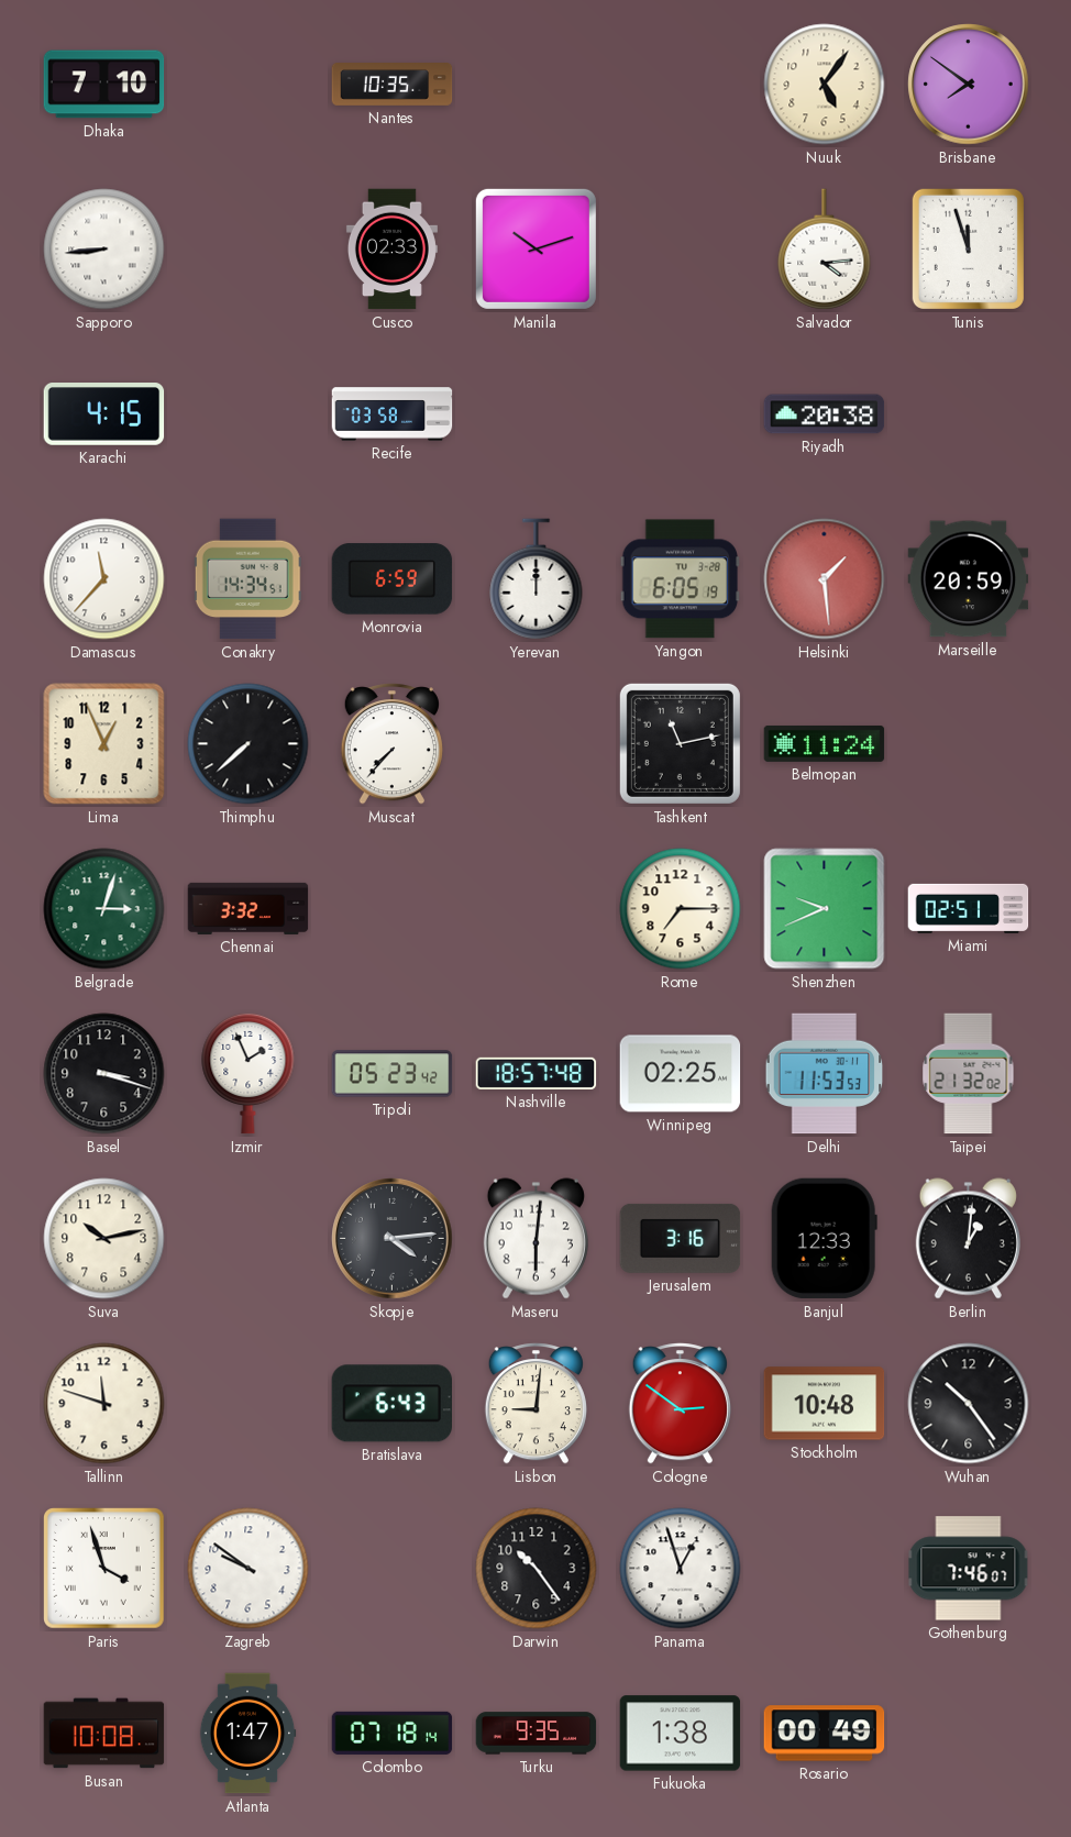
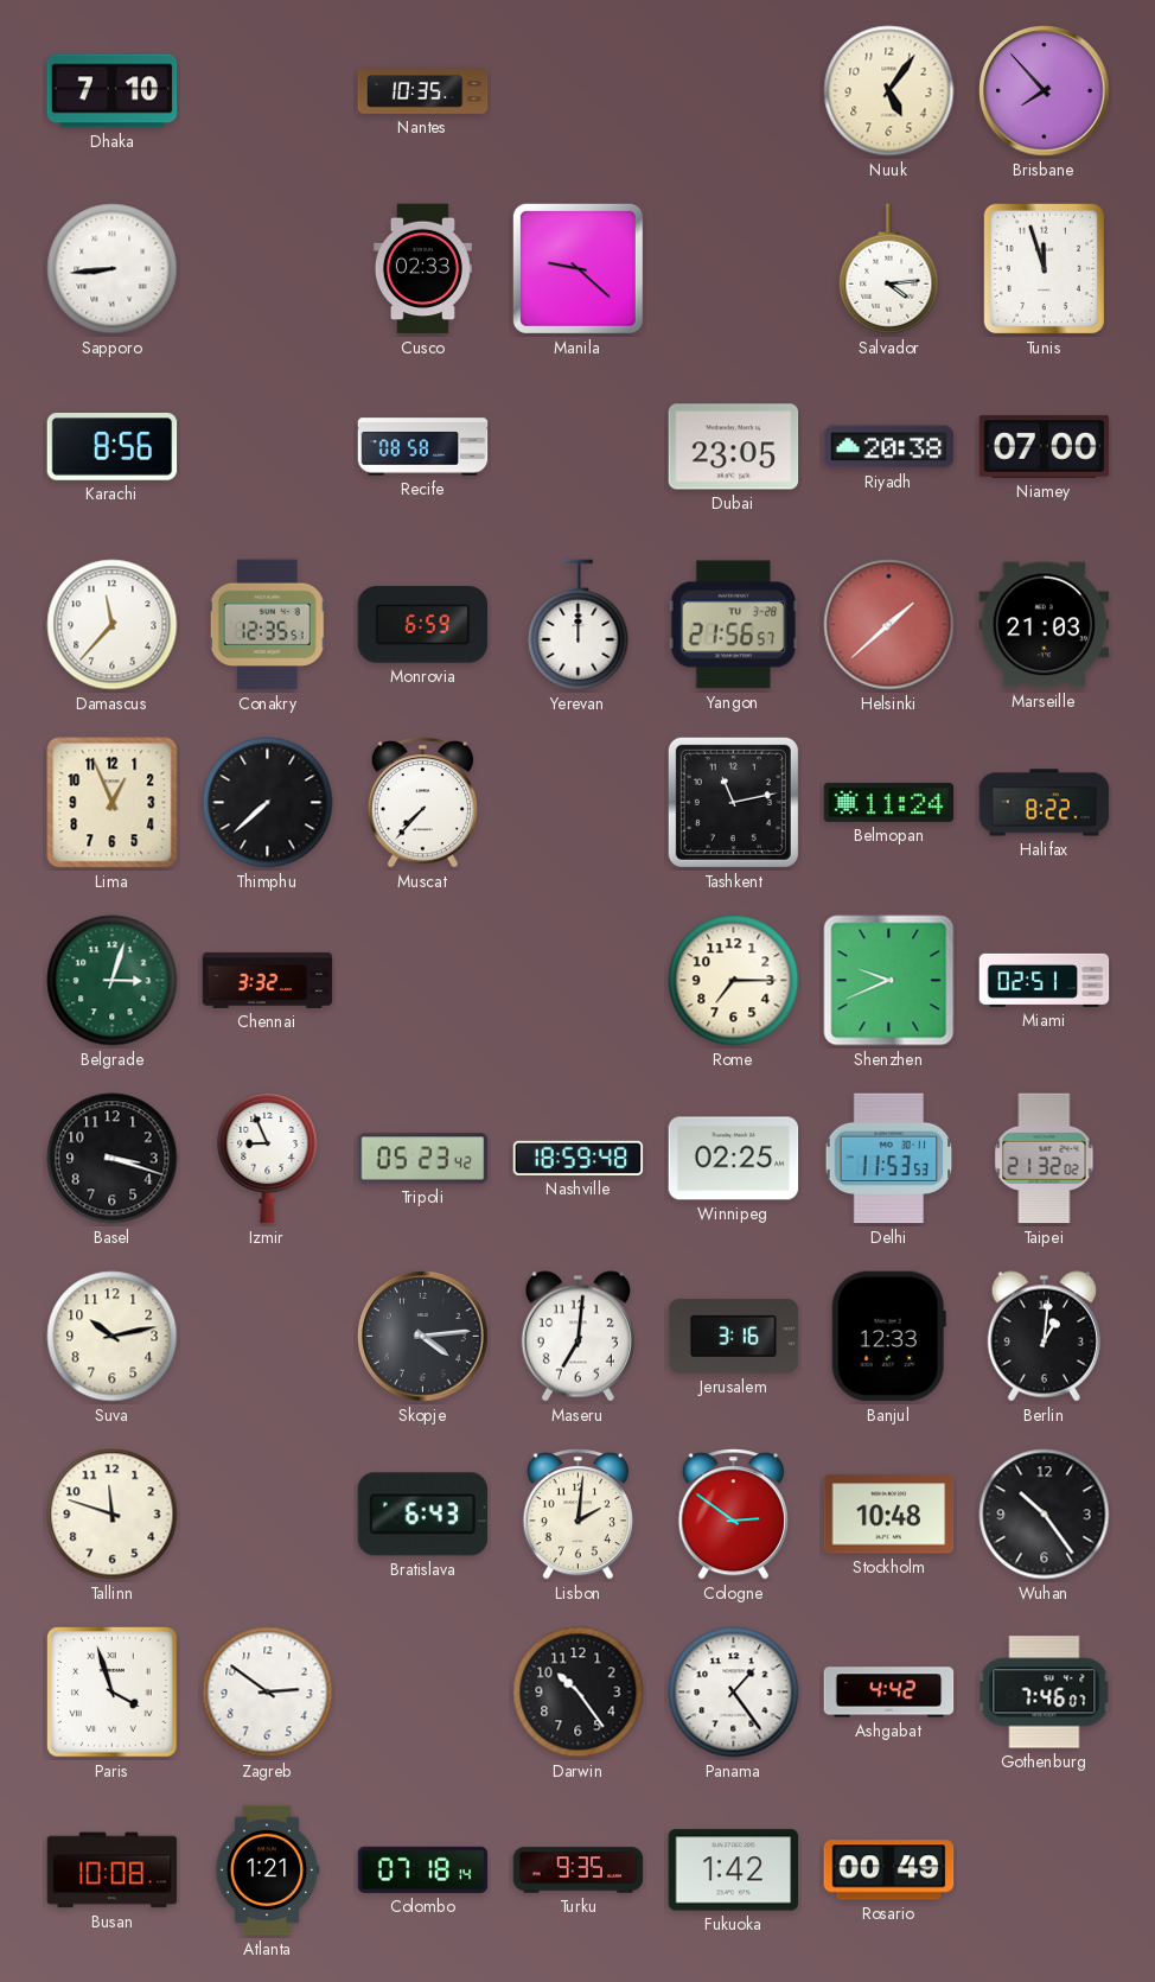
Brisbane: 7:51 -> 7:53
Manila: 10:12 -> 9:22
Karachi: 4:15 -> 8:56
Recife: 03:58 -> 08:58
Dubai: none -> 23:05
Niamey: none -> 07:00
Conakry: 14:34 -> 12:35
Yangon: 6:05 -> 21:56
Helsinki: 1:29 -> 1:38
Marseille: 20:59 -> 21:03
Halifax: none -> 8:22
Izmir: 1:56 -> 8:56
Nashville: 18:57 -> 18:59
Maseru: 6:01 -> 7:01
Lisbon: 9:01 -> 2:01
Zagreb: 9:51 -> 2:51
Panama: 12:57 -> 1:24
Ashgabat: none -> 4:42
Atlanta: 1:47 -> 1:21
Fukuoka: 1:38 -> 1:42
